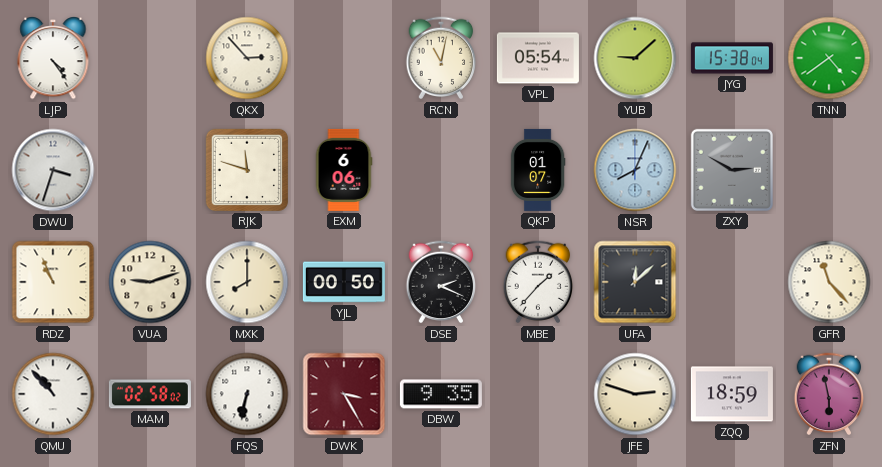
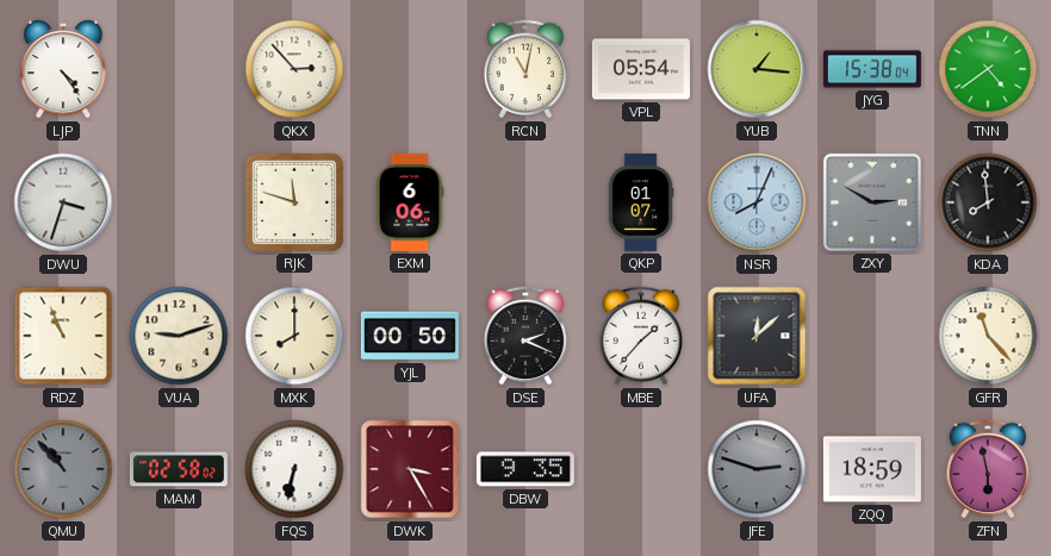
YUB: 9:08 -> 1:16
KDA: none -> 7:59
QMU dial: white -> grey
JFE dial: cream -> grey
